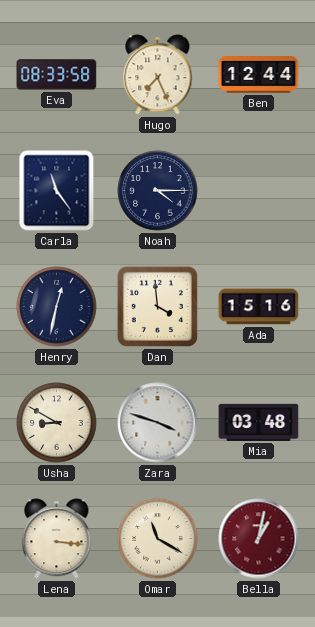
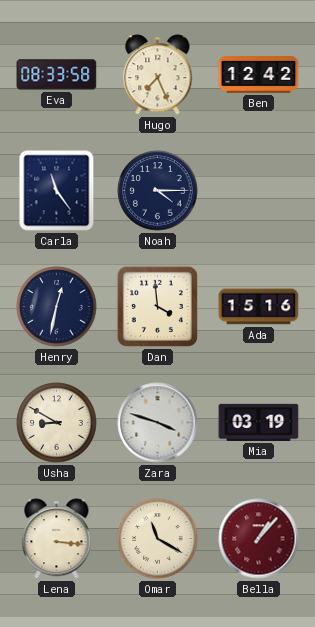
Ben: 12:44 -> 12:42
Mia: 03:48 -> 03:19
Bella: 1:02 -> 1:07
